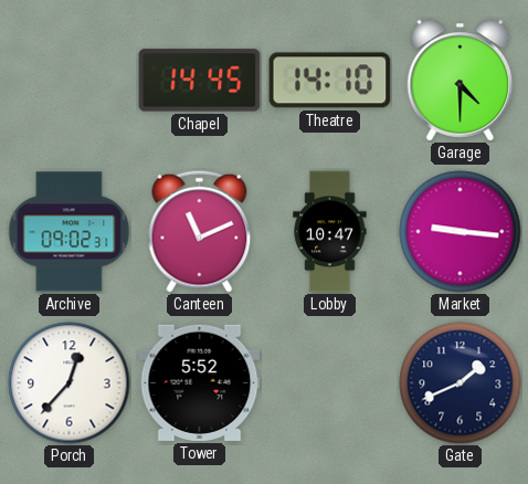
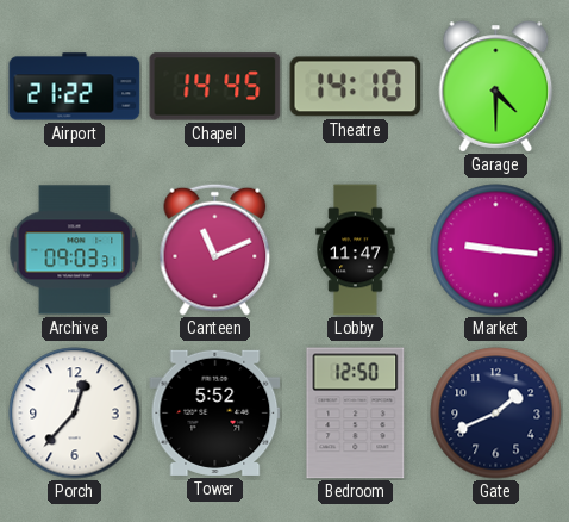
Airport: none -> 21:22
Archive: 09:02 -> 09:03
Lobby: 10:47 -> 11:47
Bedroom: none -> 12:50
